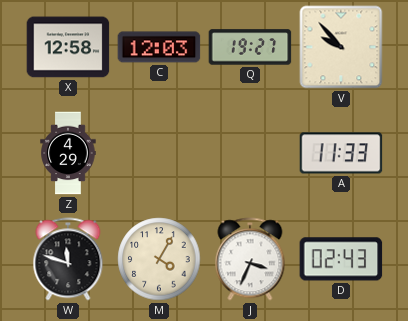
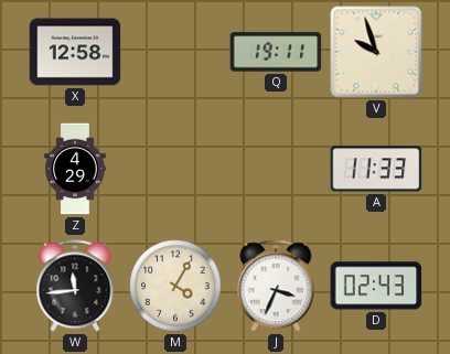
C: 12:03 -> none
Q: 19:27 -> 19:11
V: 9:53 -> 9:57
W: 11:48 -> 11:44
